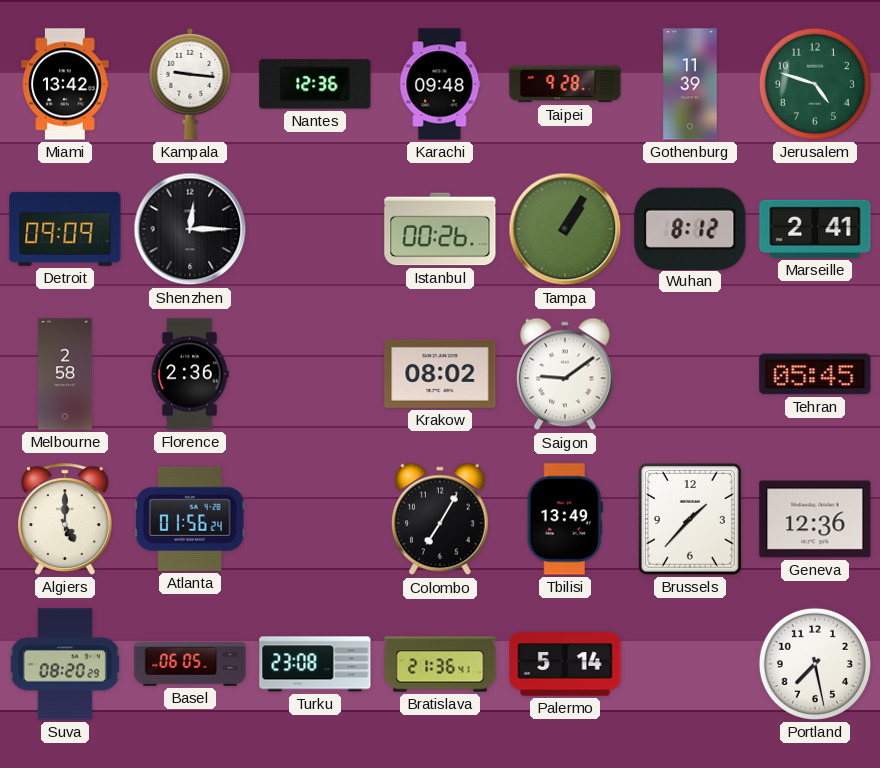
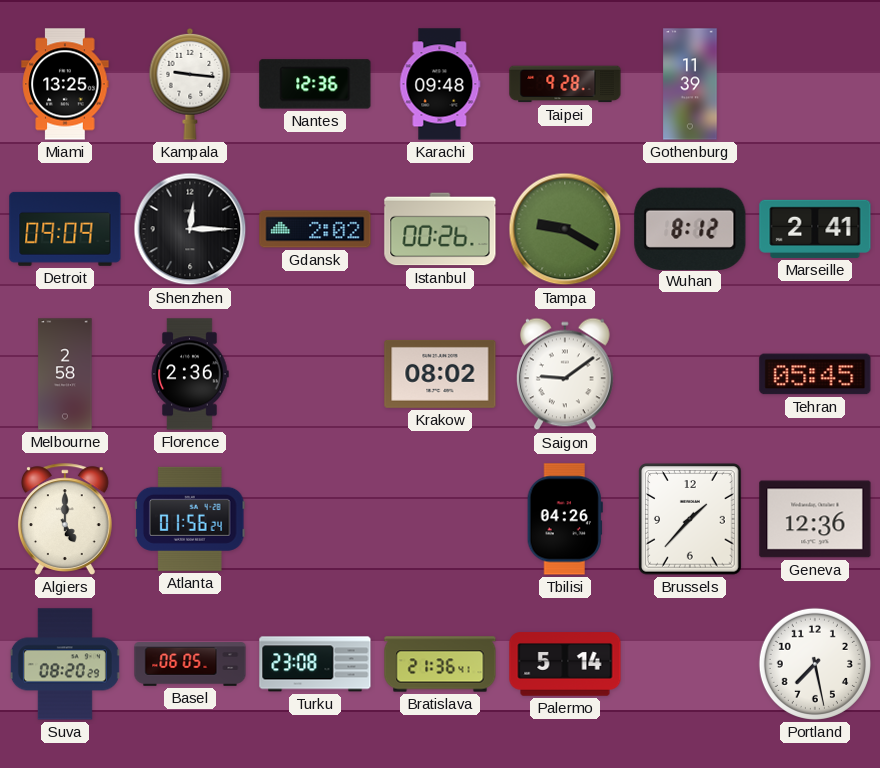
Miami: 13:42 -> 13:25
Jerusalem: 4:48 -> none
Gdansk: none -> 2:02
Tampa: 1:05 -> 9:20
Colombo: 7:05 -> none
Tbilisi: 13:49 -> 04:26
